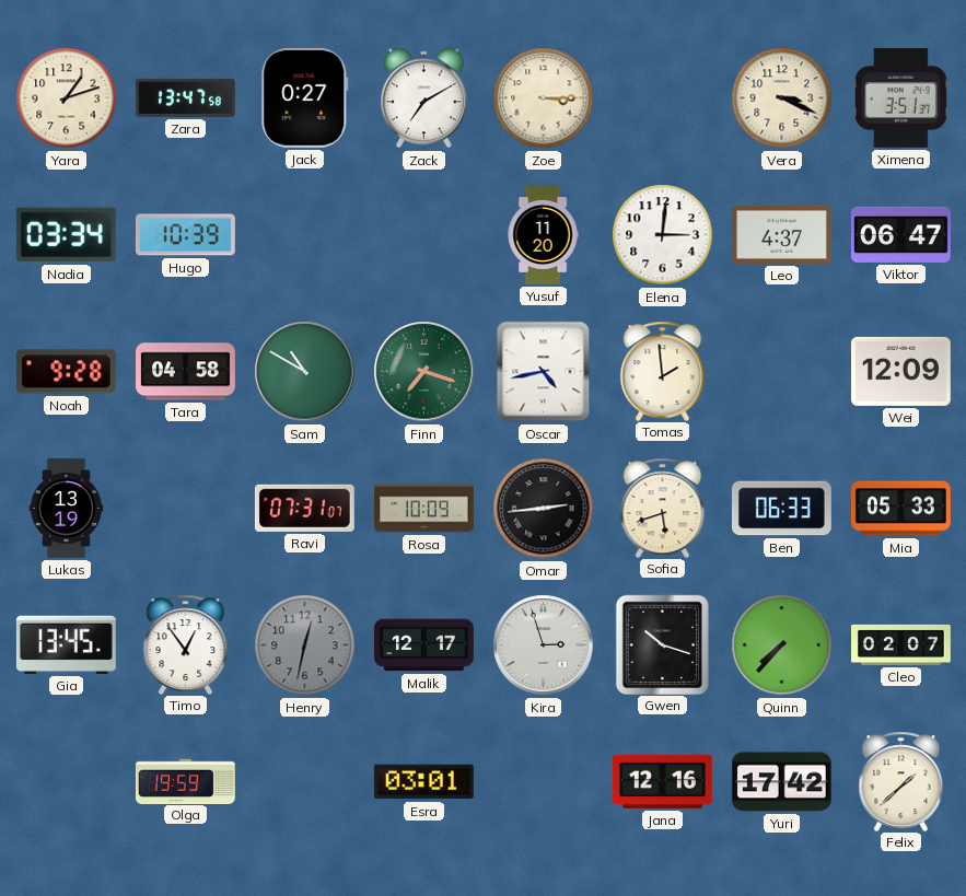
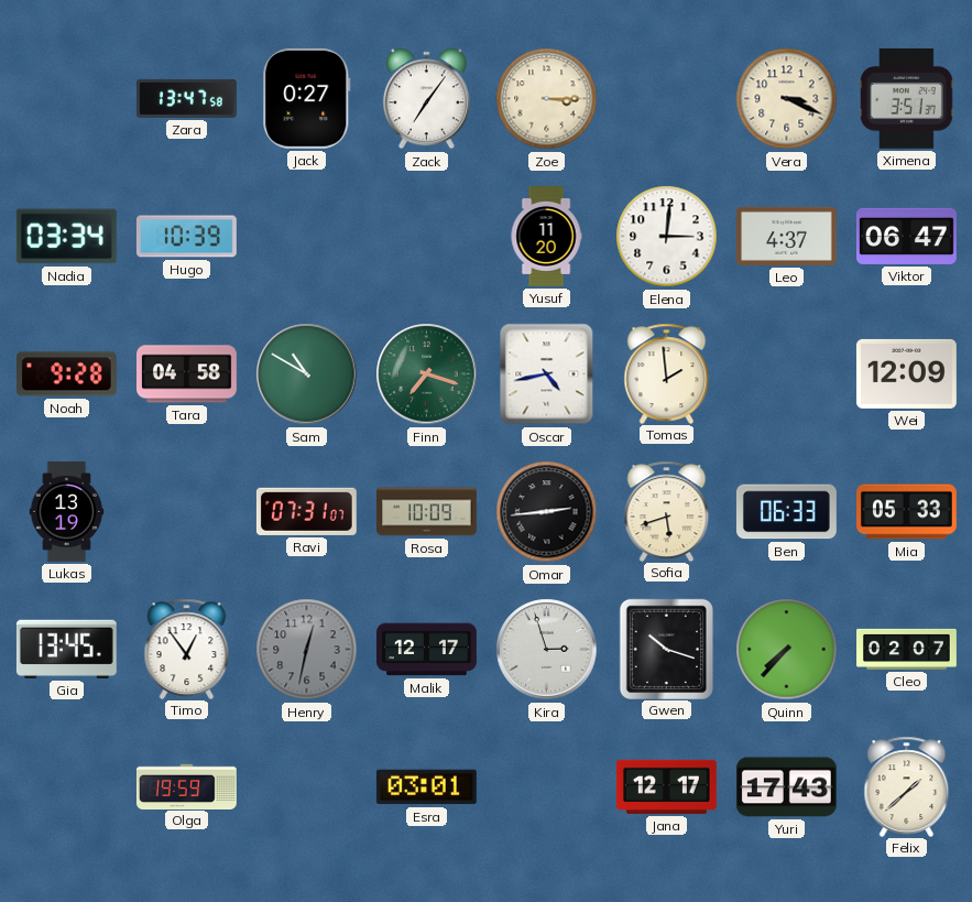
Yara: 1:12 -> none
Zack: 7:10 -> 7:06
Jana: 12:16 -> 12:17
Yuri: 17:42 -> 17:43
